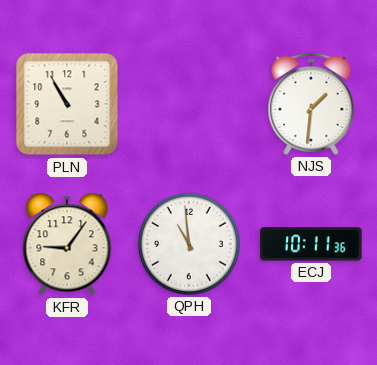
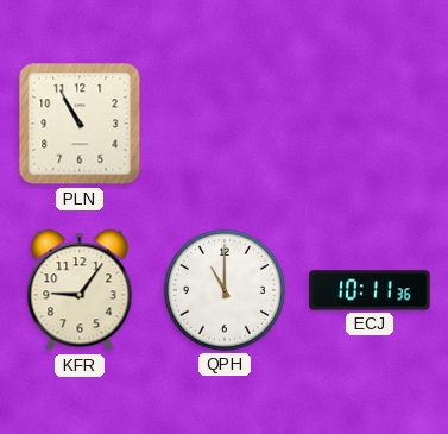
NJS: 1:31 -> none
QPH: 10:59 -> 11:00
